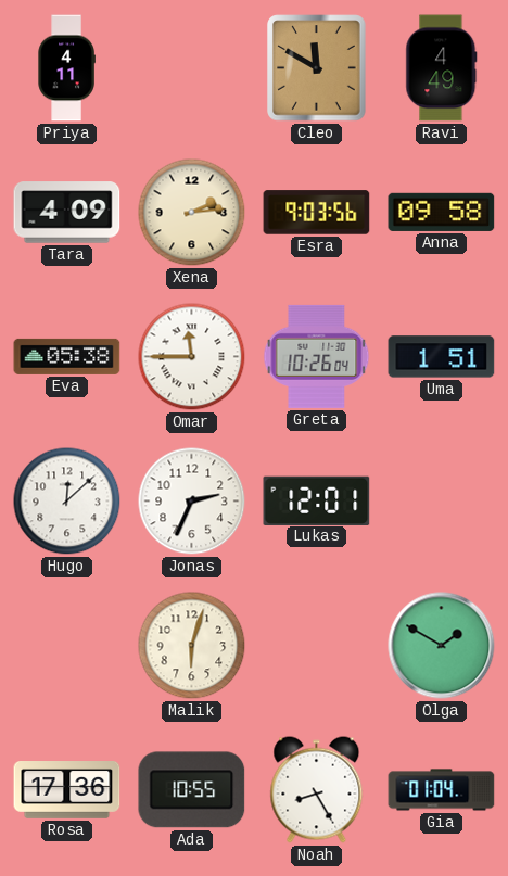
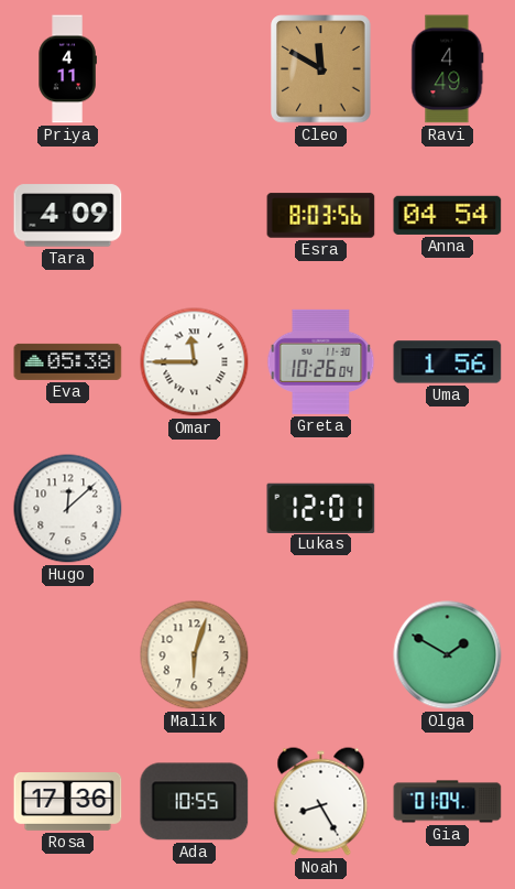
Xena: 2:14 -> none
Esra: 9:03 -> 8:03
Anna: 09:58 -> 04:54
Uma: 1:51 -> 1:56
Jonas: 2:34 -> none
